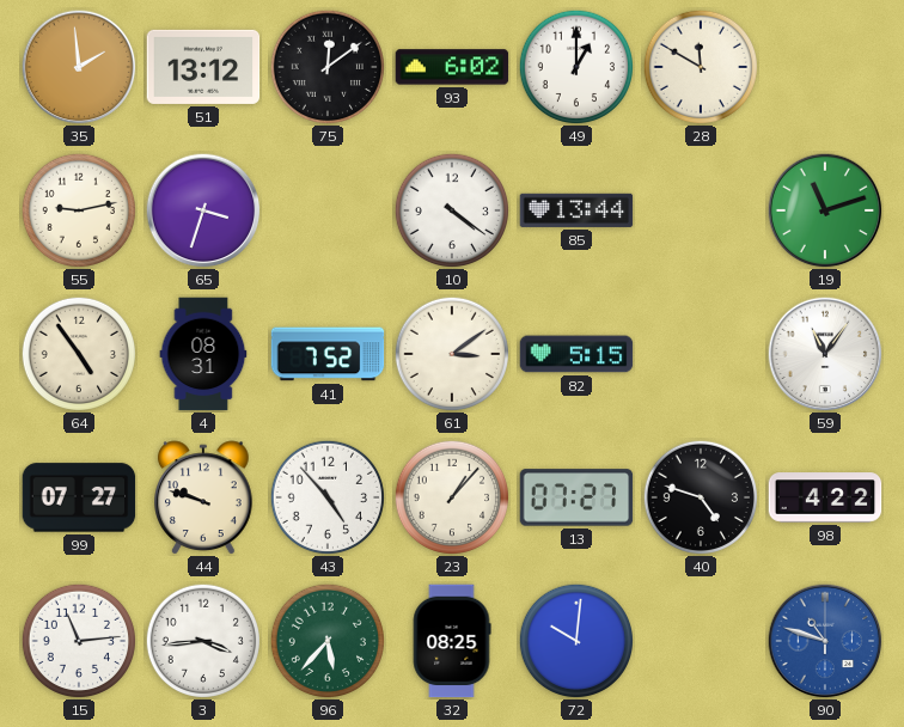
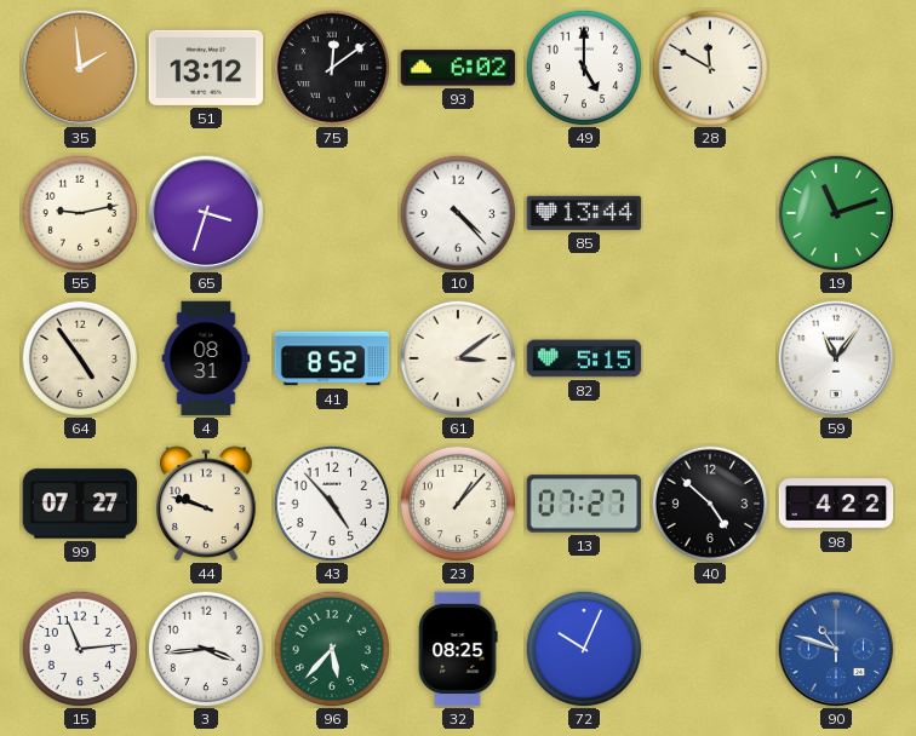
49: 1:00 -> 5:00
10: 4:21 -> 4:23
41: 7:52 -> 8:52
40: 4:48 -> 4:52
72: 10:01 -> 10:04
